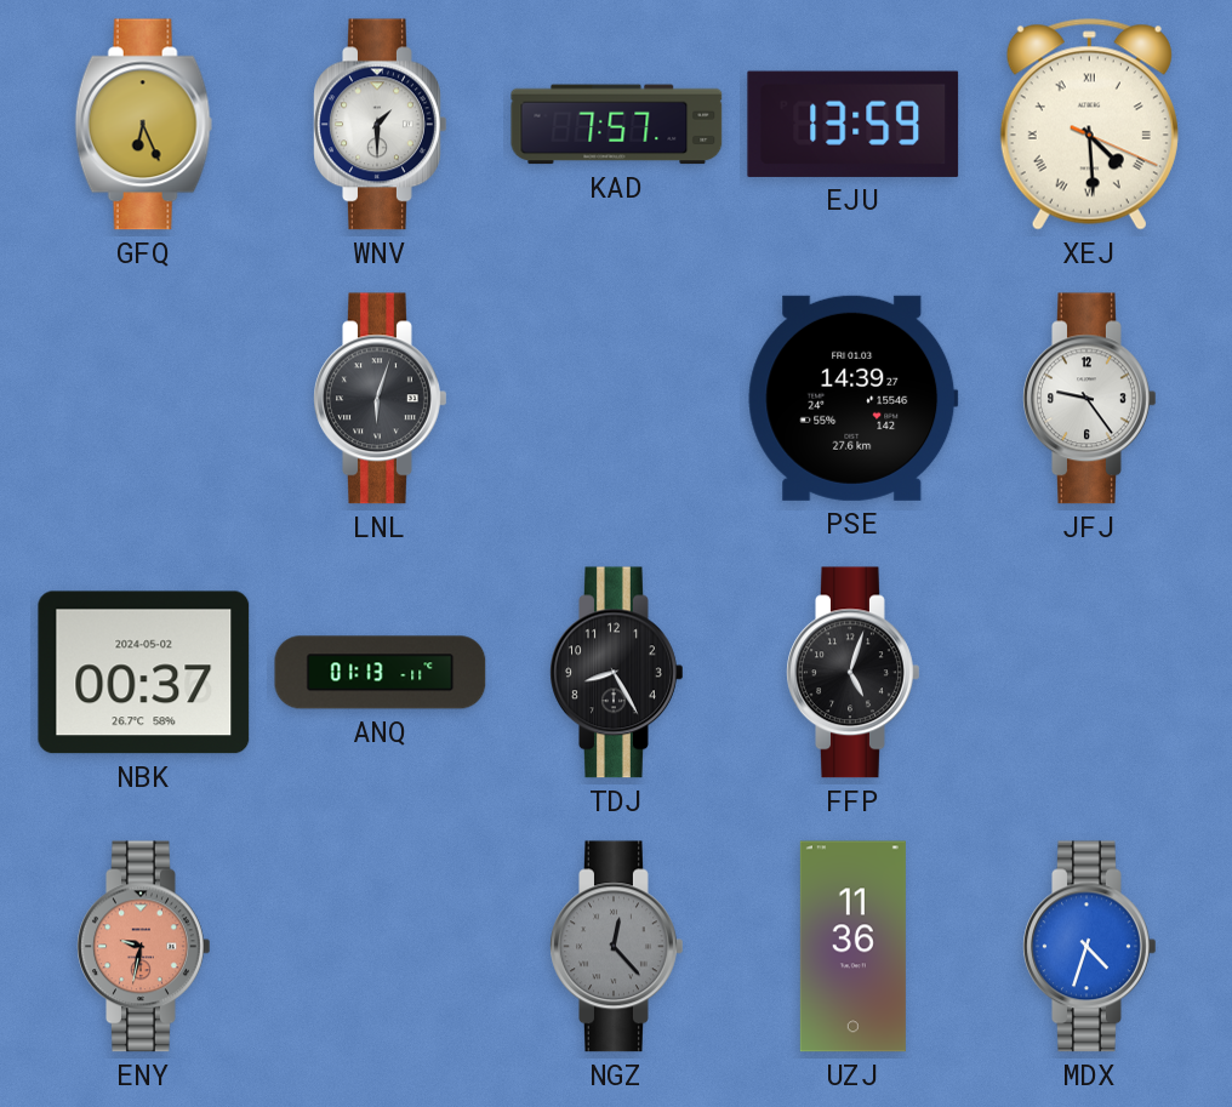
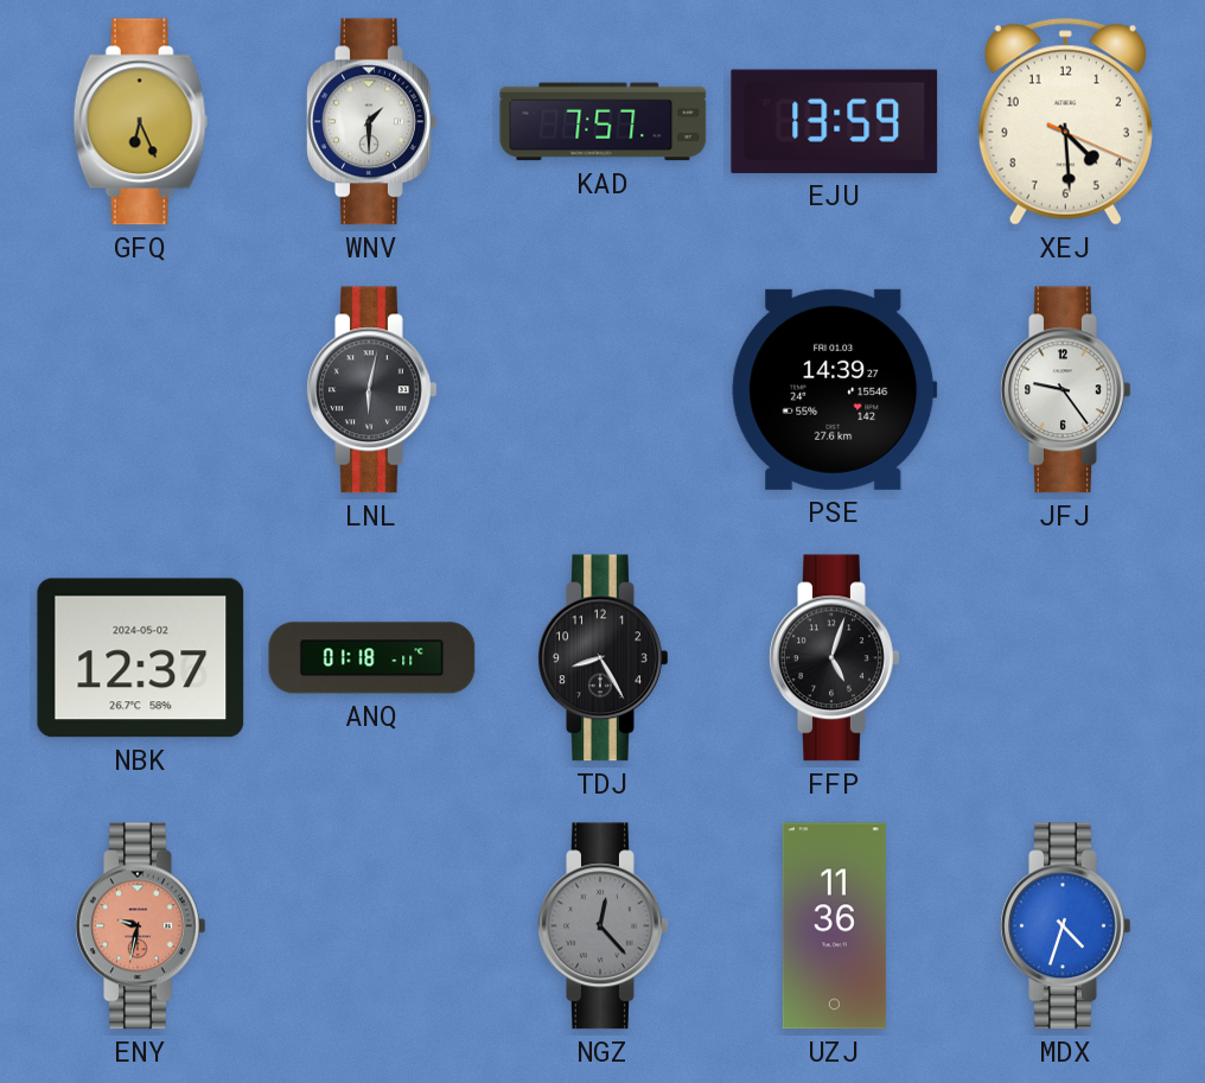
XEJ numerals: Roman -> Arabic
LNL: 6:03 -> 6:02
NBK: 00:37 -> 12:37
ANQ: 01:13 -> 01:18
